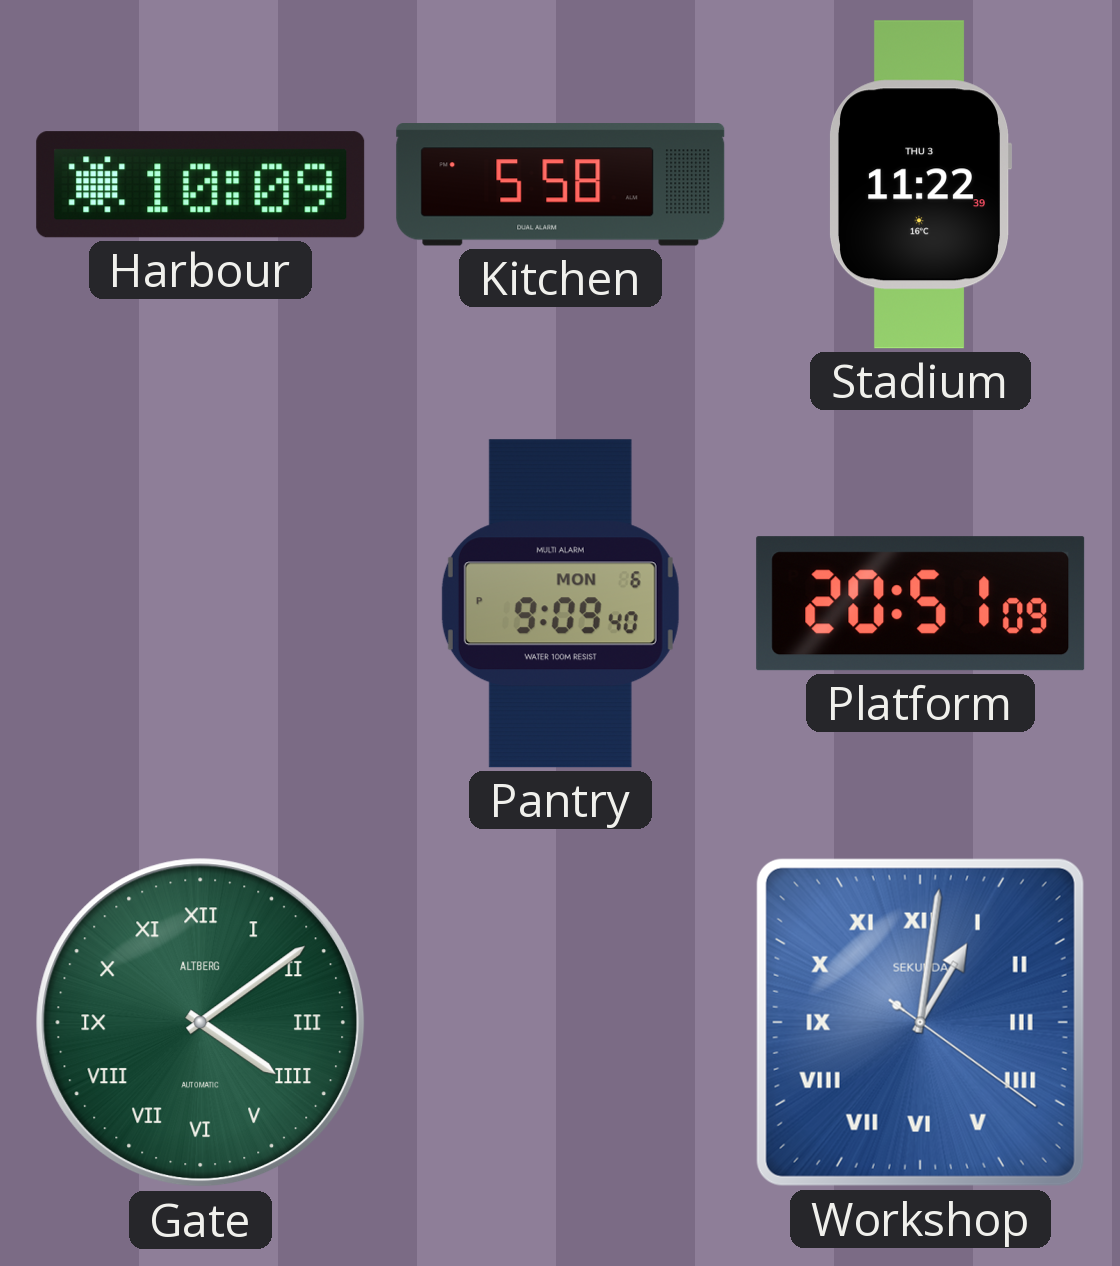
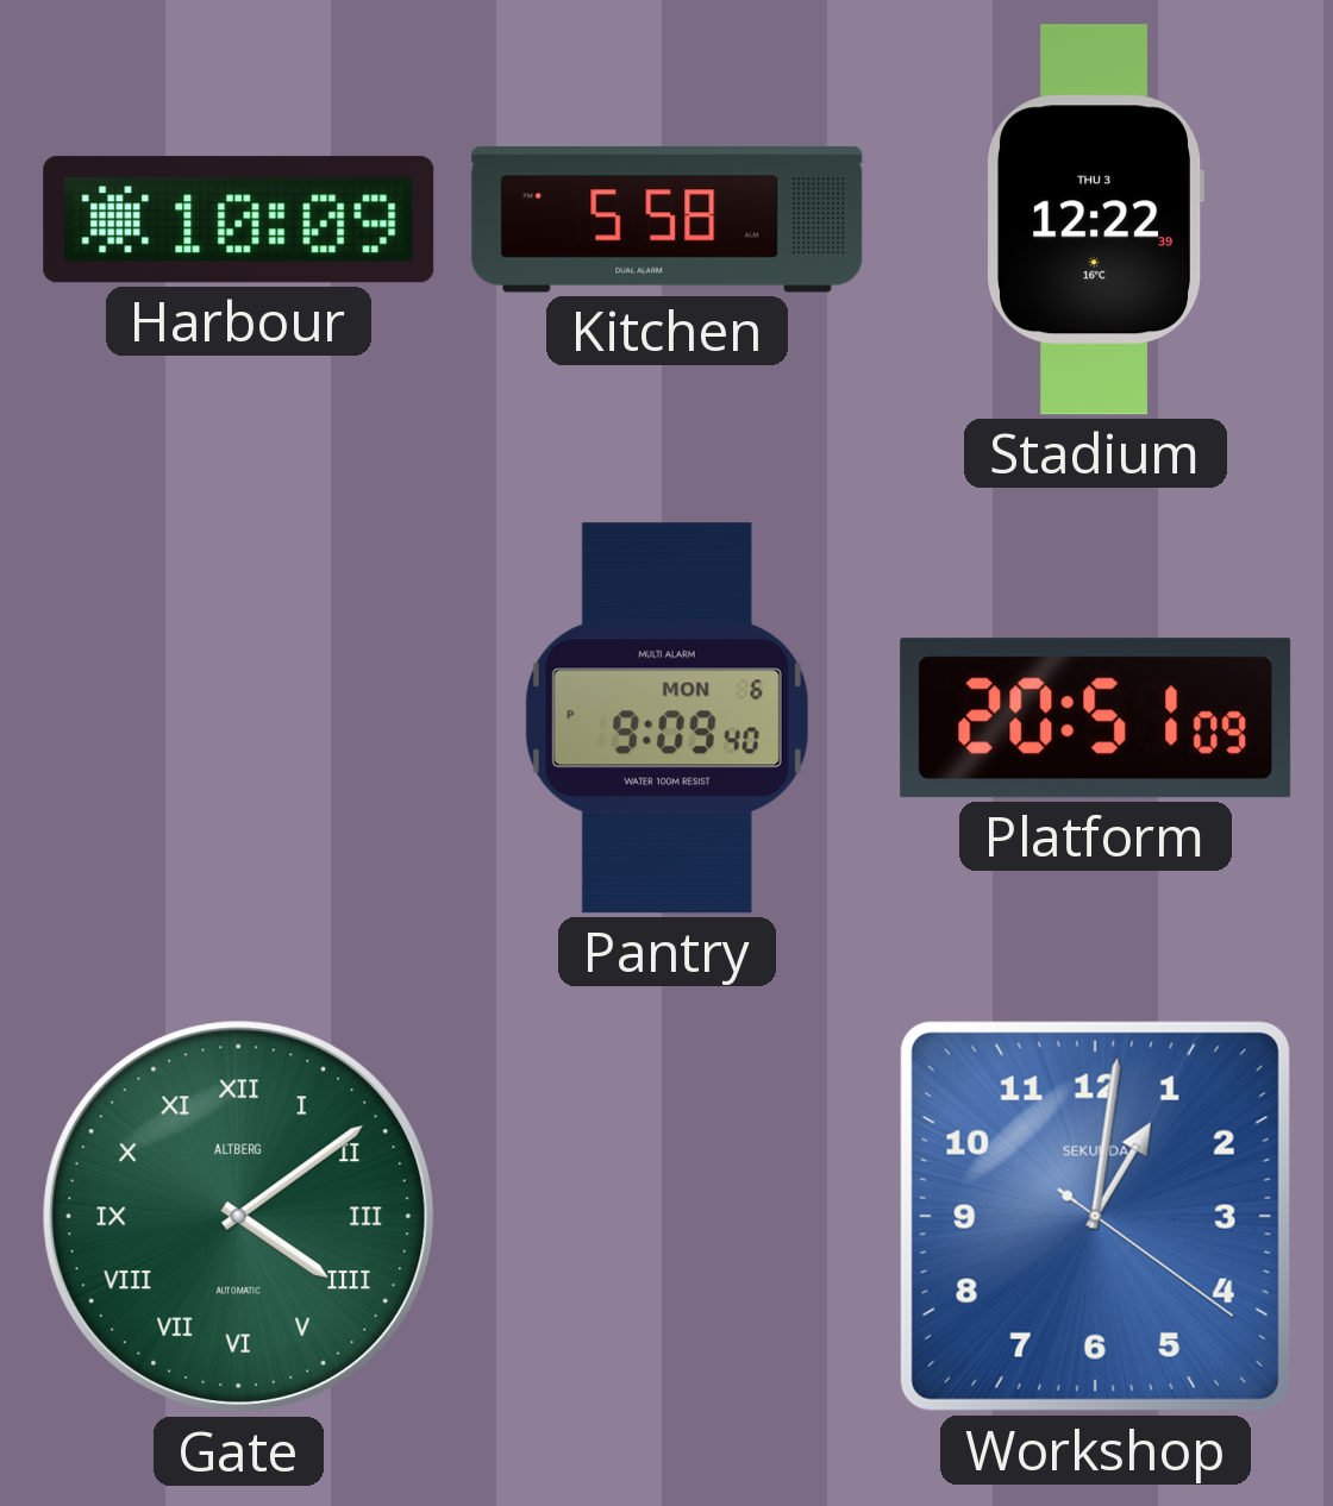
Stadium: 11:22 -> 12:22
Workshop numerals: Roman -> Arabic
